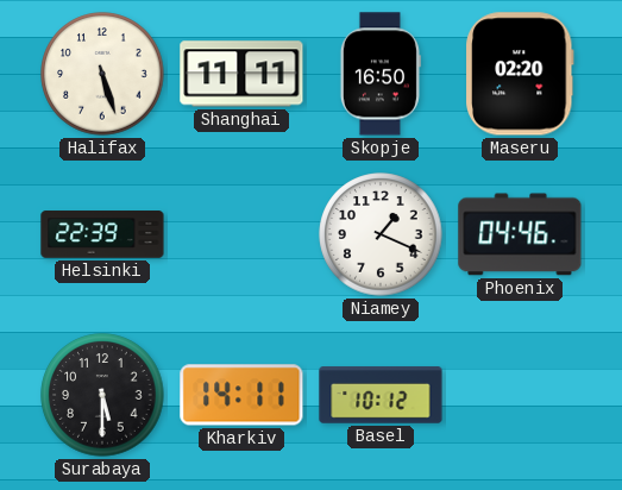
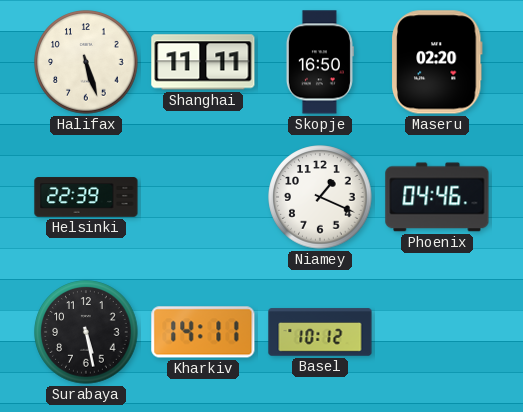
Surabaya: 5:30 -> 5:28
